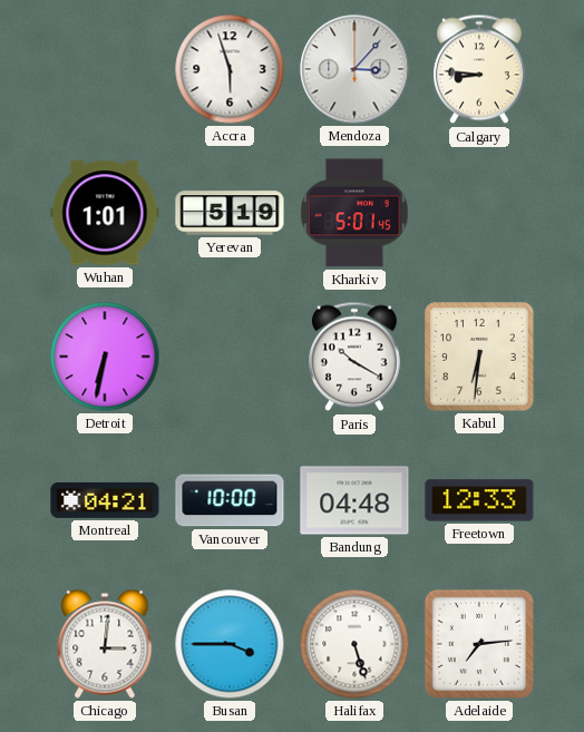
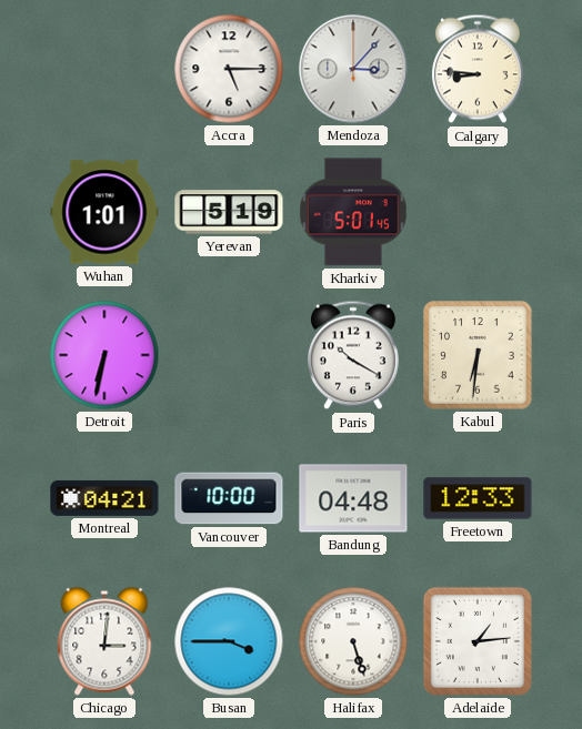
Accra: 5:57 -> 5:15
Adelaide: 7:14 -> 1:14
